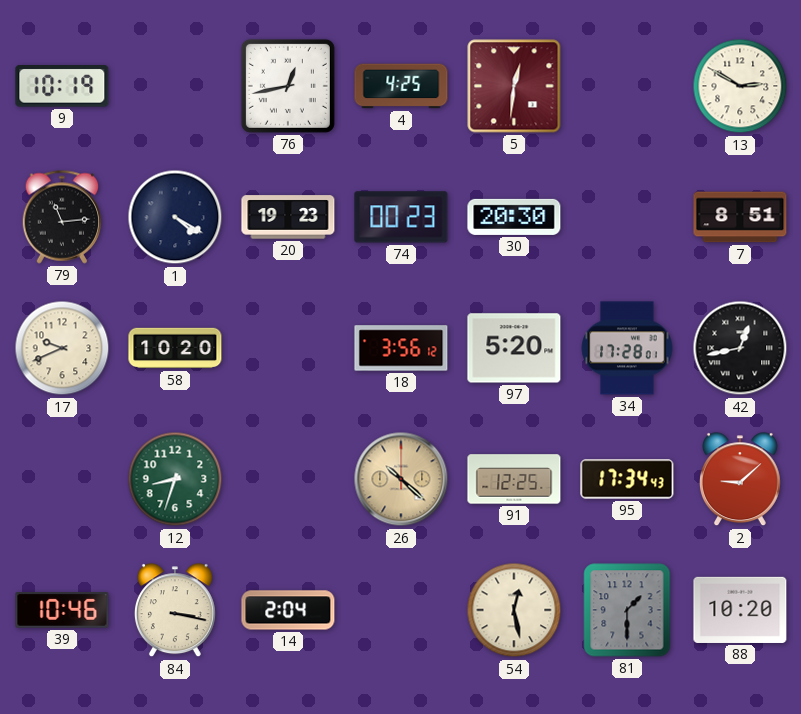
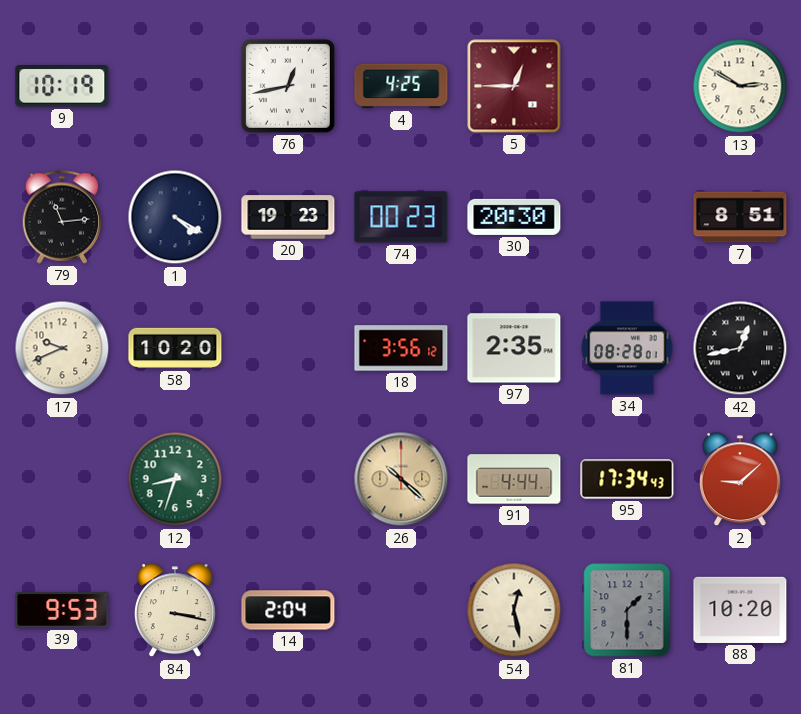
5: 12:31 -> 12:45
97: 5:20 -> 2:35
34: 17:28 -> 08:28
91: 12:25 -> 4:44
39: 10:46 -> 9:53
